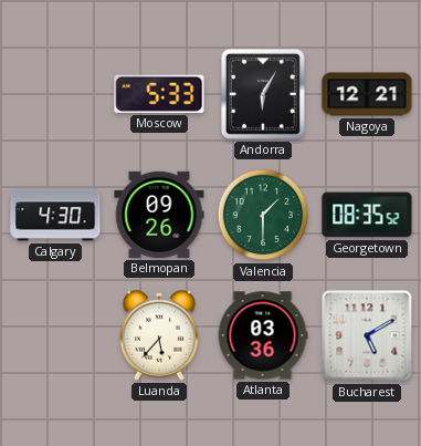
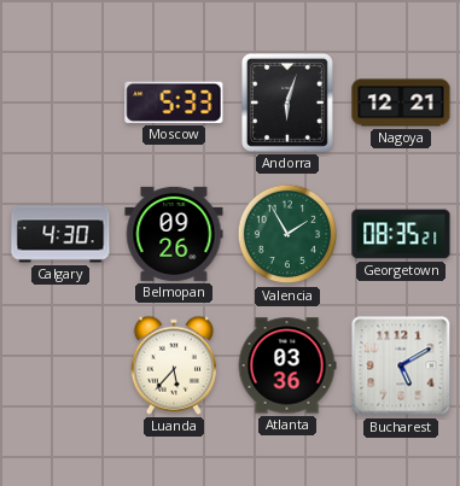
Andorra: 6:05 -> 6:03
Valencia: 1:30 -> 1:55
Georgetown: 08:35:52 -> 08:35:21
